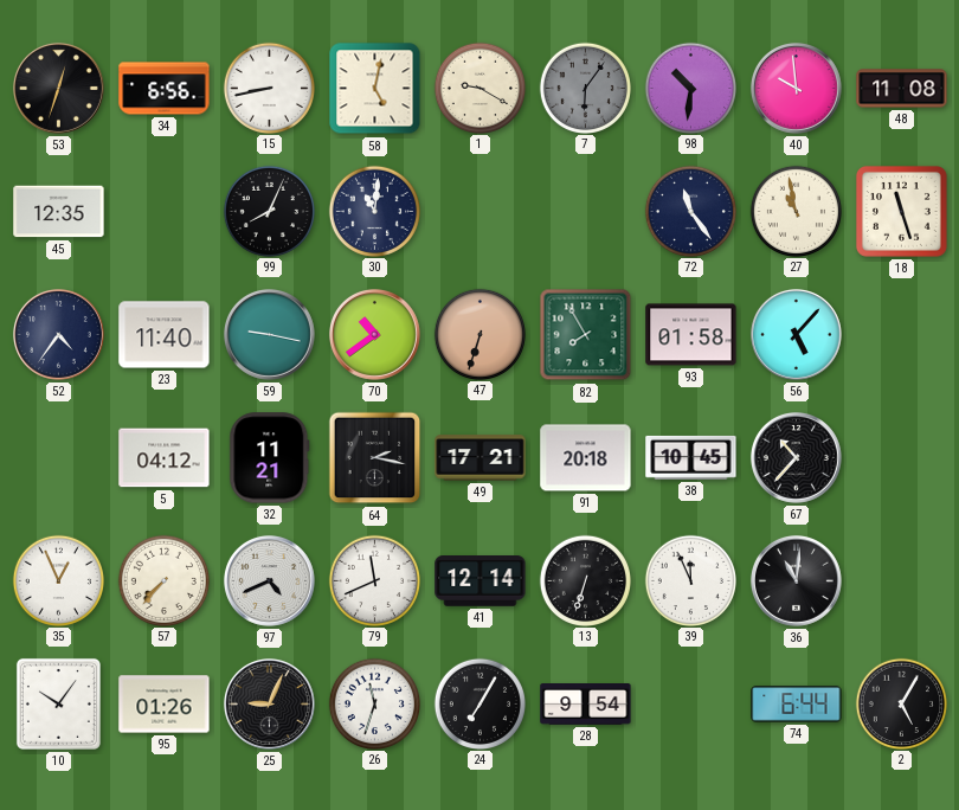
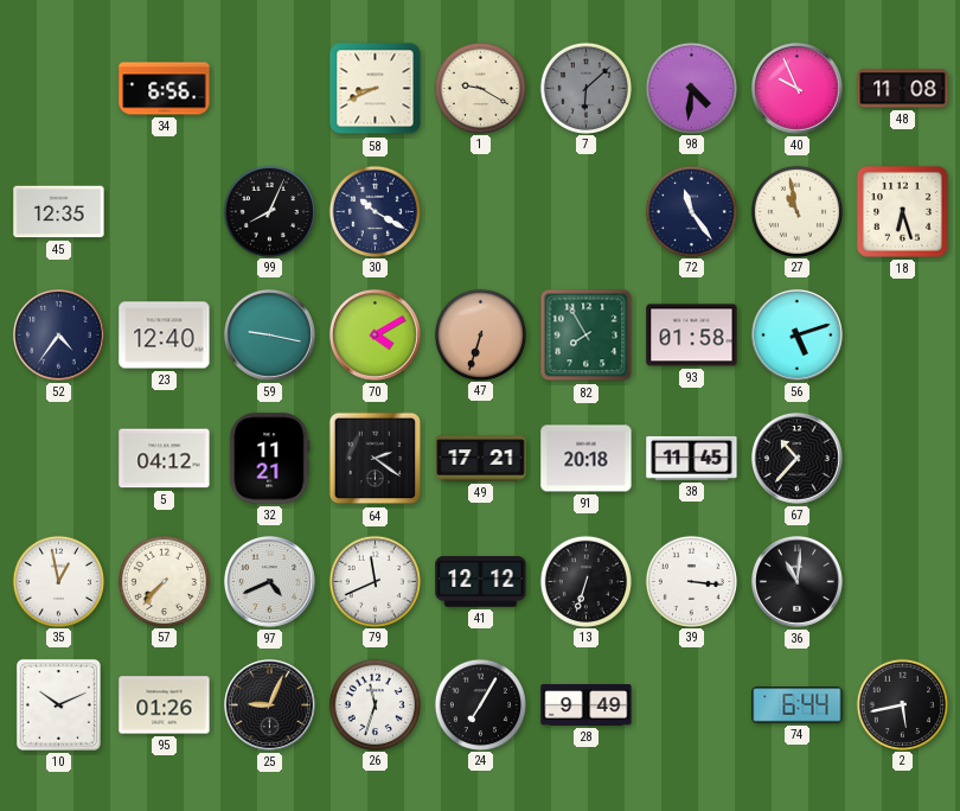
53: 12:33 -> none
15: 8:43 -> none
58: 5:02 -> 8:41
7: 6:06 -> 6:08
98: 10:31 -> 4:31
40: 9:59 -> 9:56
30: 11:01 -> 10:20
18: 11:27 -> 6:27
23: 11:40 -> 12:40
70: 10:39 -> 4:10
56: 5:07 -> 5:12
64: 2:17 -> 2:21
38: 10:45 -> 11:45
35: 12:56 -> 12:58
41: 12:14 -> 12:12
39: 11:56 -> 3:16
10: 10:06 -> 10:11
28: 9:54 -> 9:49
2: 5:05 -> 5:43
